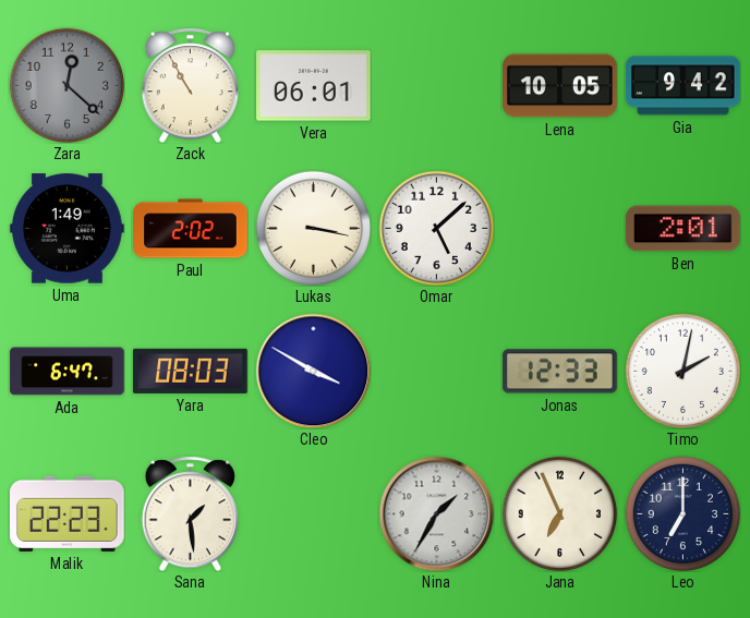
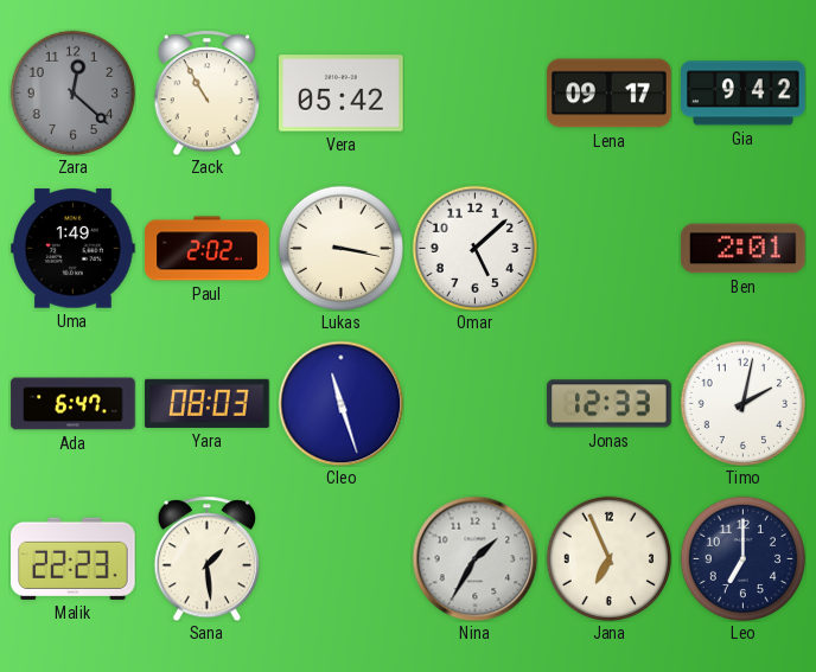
Vera: 06:01 -> 05:42
Lena: 10:05 -> 09:17
Cleo: 3:50 -> 11:27
